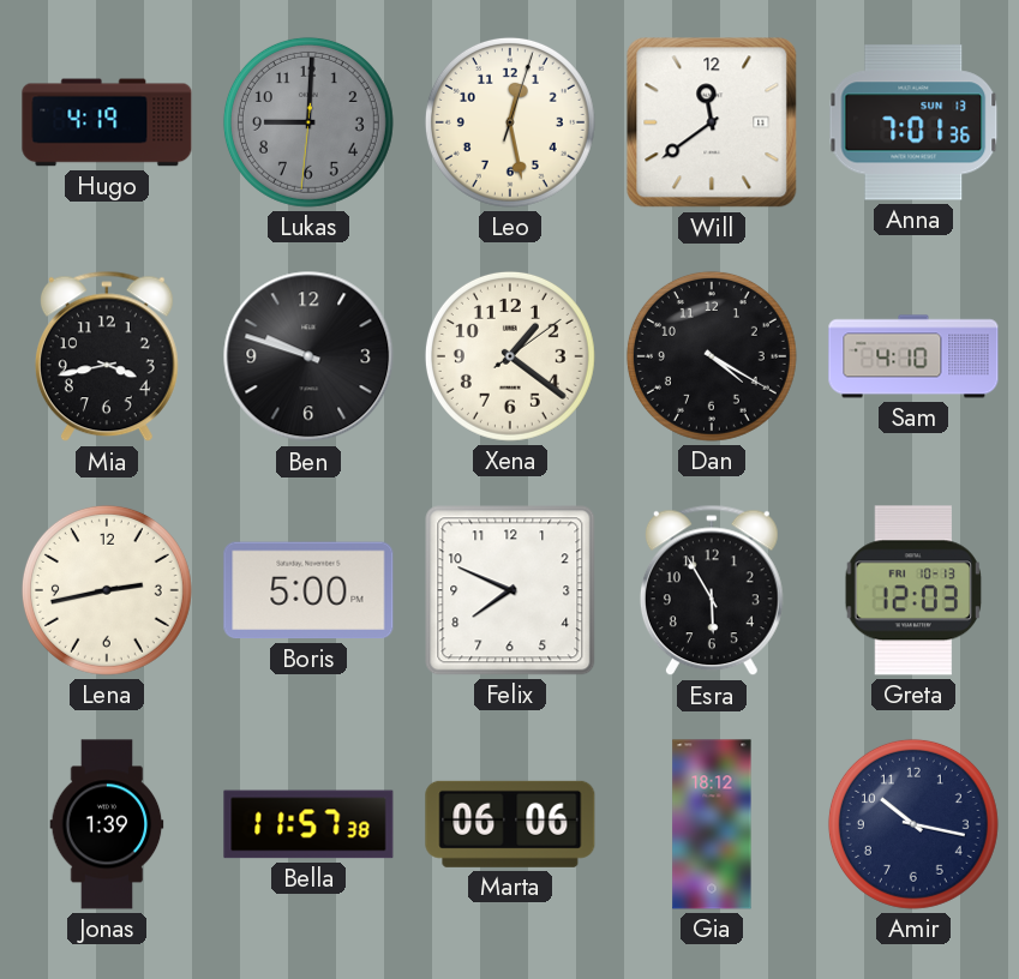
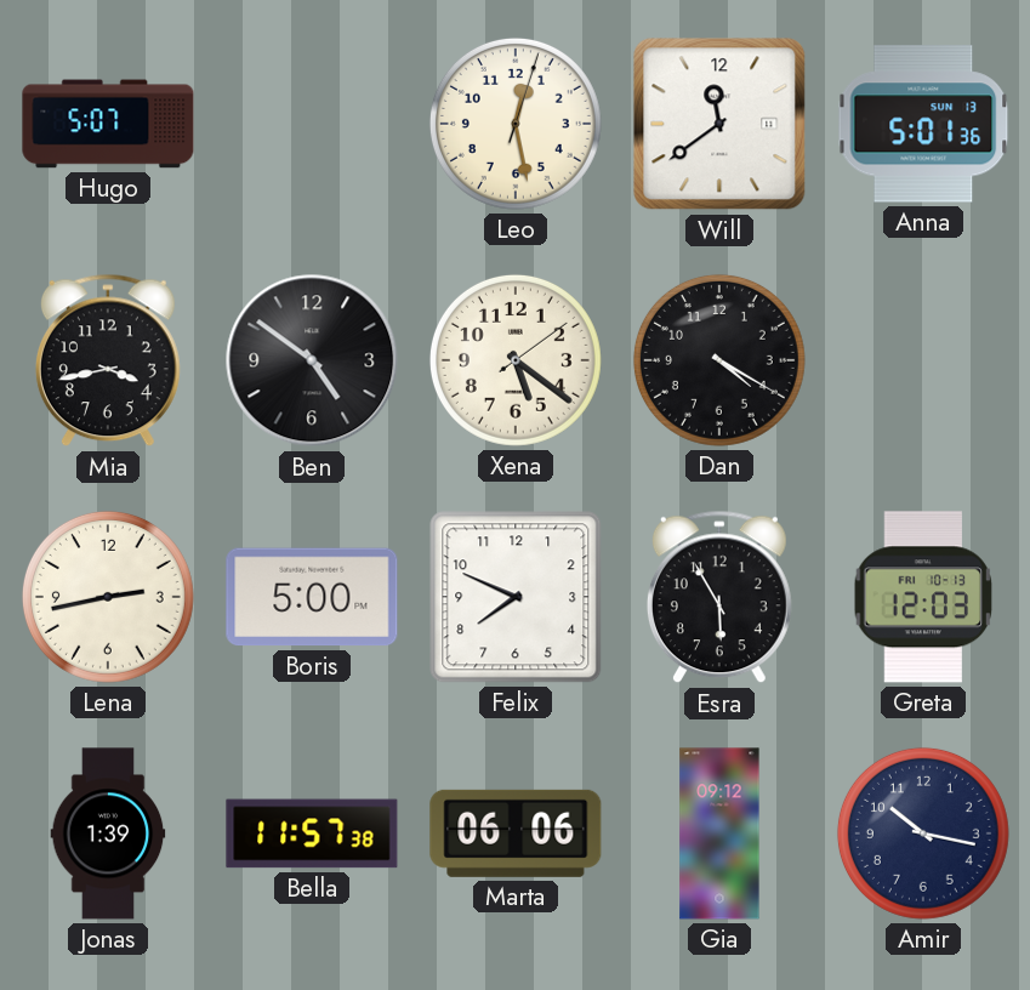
Hugo: 4:19 -> 5:07
Lukas: 9:00 -> none
Anna: 7:01 -> 5:01
Ben: 9:48 -> 4:51
Xena: 1:21 -> 5:21
Sam: 4:10 -> none
Gia: 18:12 -> 09:12
